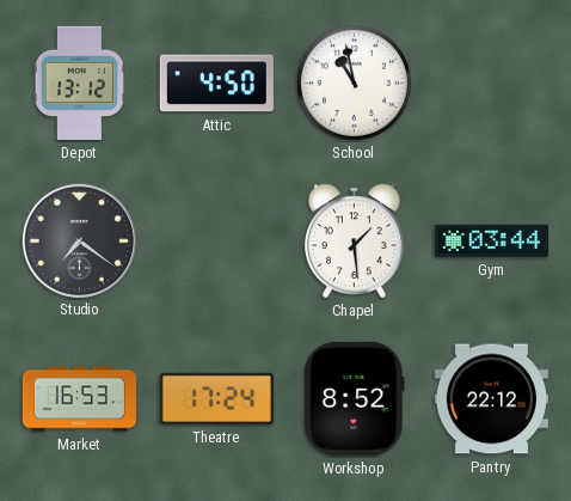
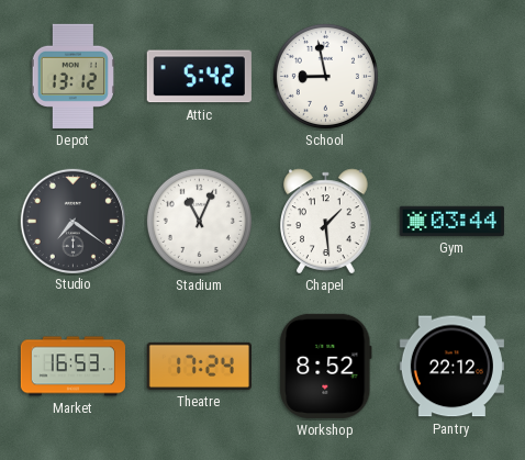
Attic: 4:50 -> 5:42
School: 10:58 -> 8:58
Stadium: none -> 11:04
